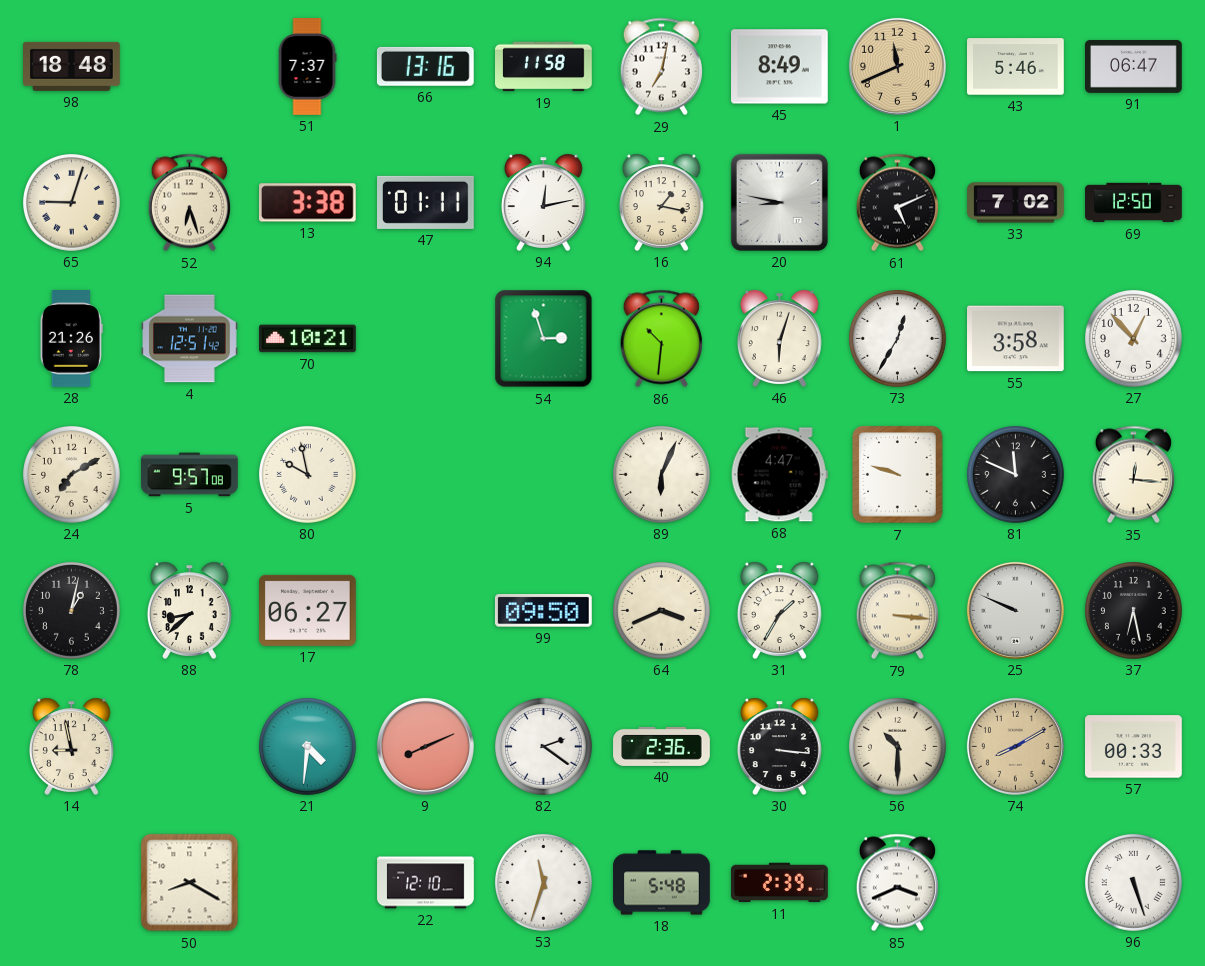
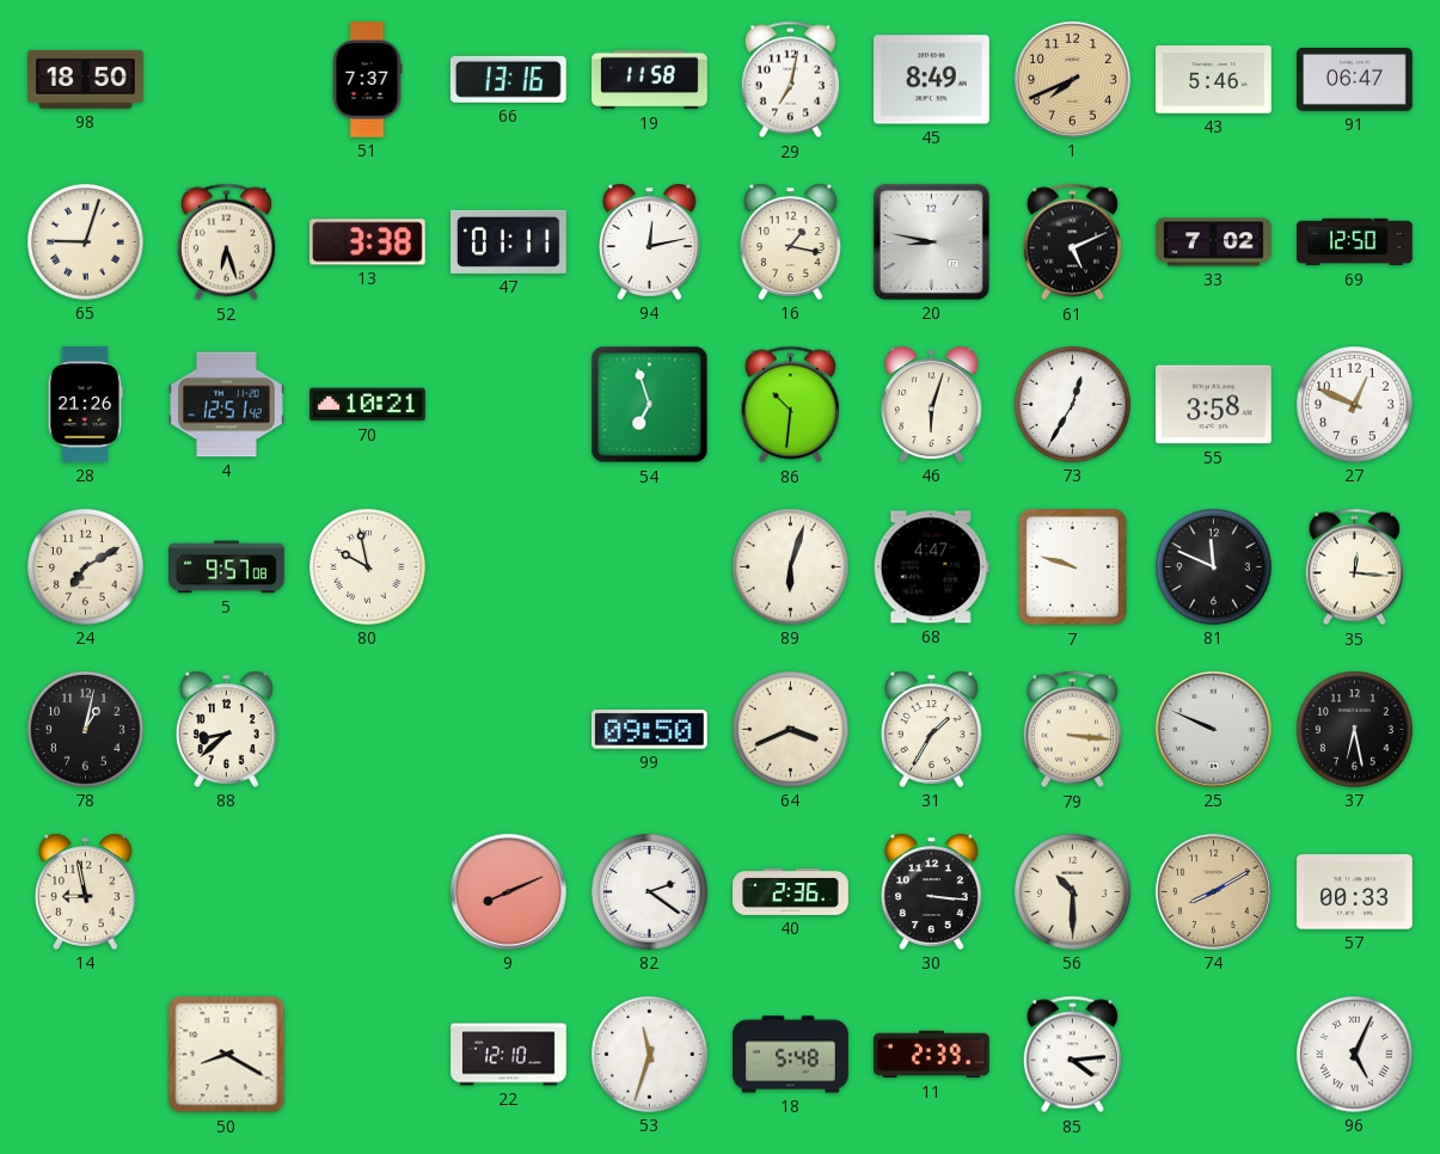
98: 18:48 -> 18:50
1: 11:41 -> 7:41
54: 2:57 -> 6:57
27: 12:53 -> 12:49
89: 6:04 -> 6:03
17: 06:27 -> none
21: 4:31 -> none
85: 3:41 -> 4:14
96: 5:27 -> 5:04
